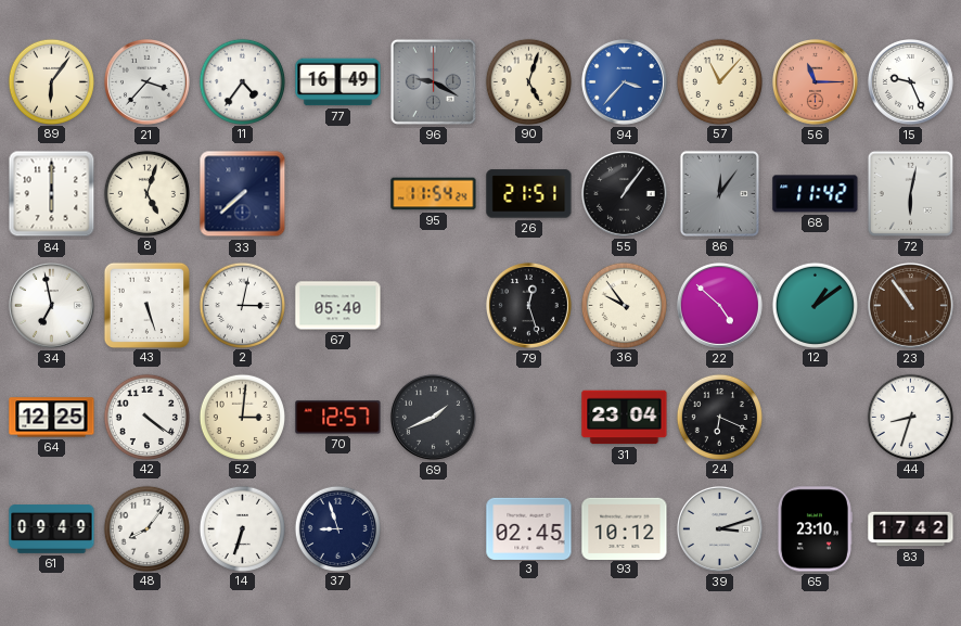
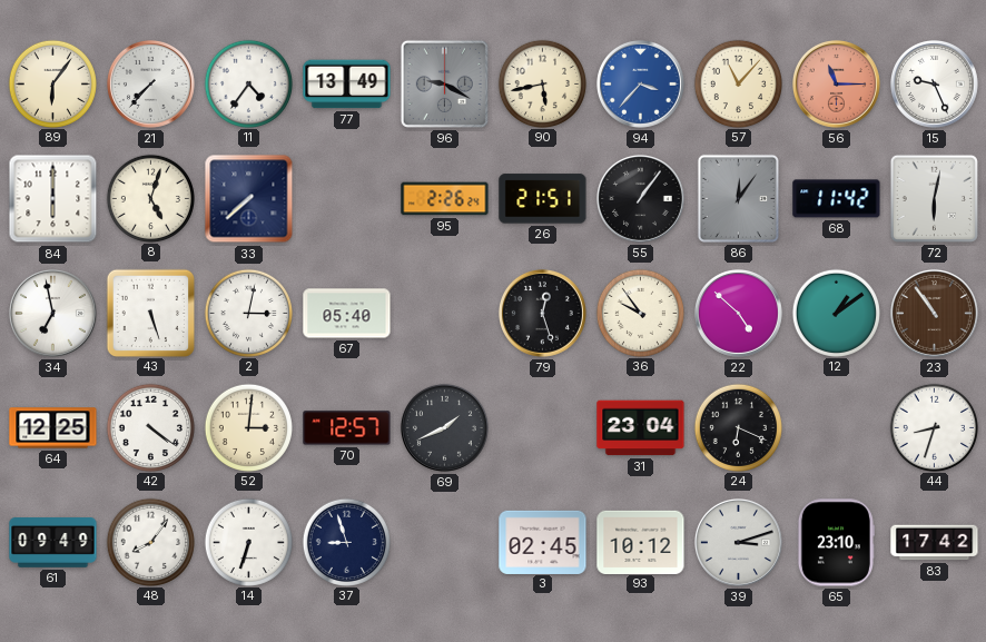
21: 3:37 -> 7:37
77: 16:49 -> 13:49
90: 5:03 -> 5:43
95: 11:54 -> 2:26
